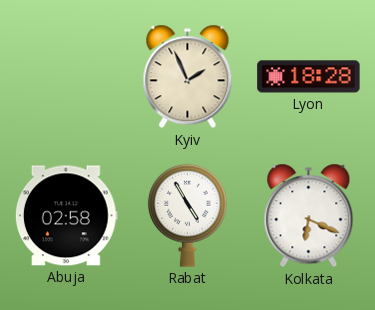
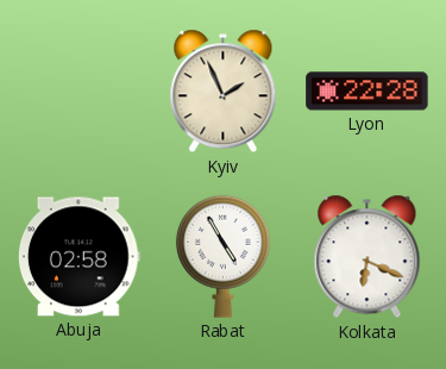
Lyon: 18:28 -> 22:28
